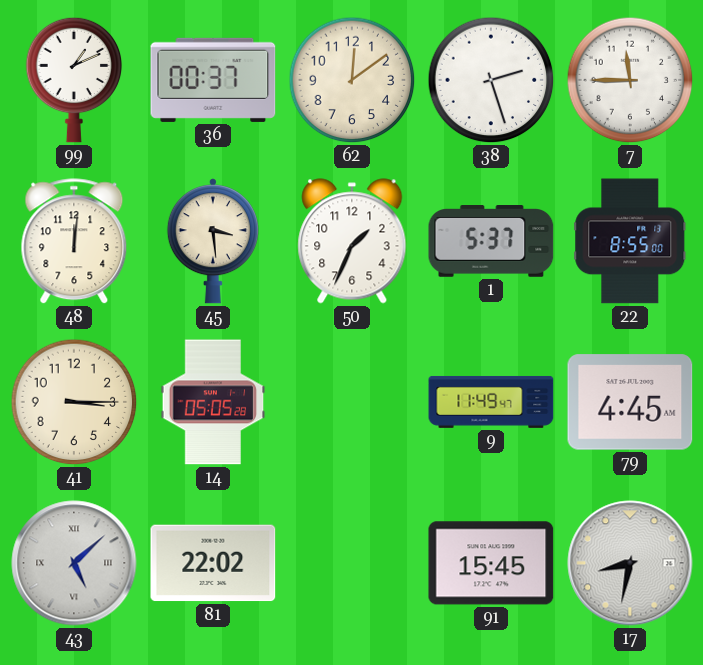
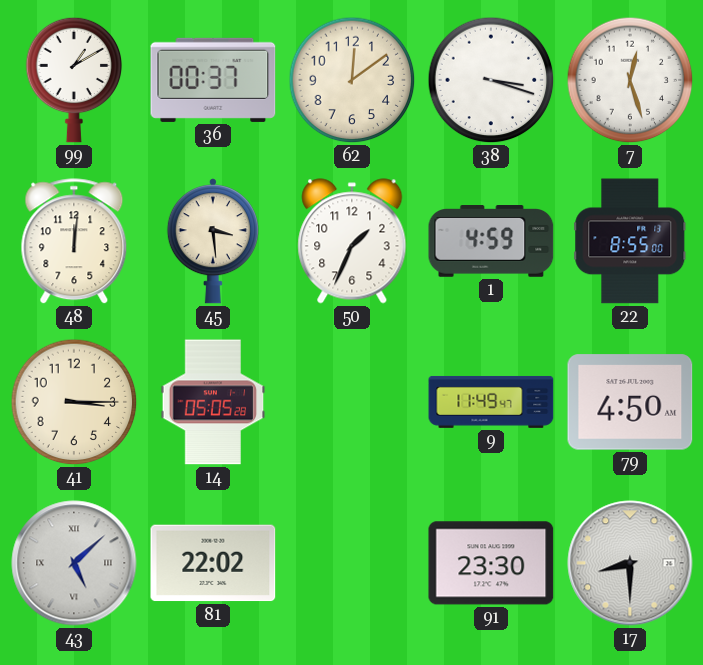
99: 1:11 -> 1:10
38: 2:27 -> 3:18
7: 11:45 -> 12:27
1: 5:37 -> 4:59
79: 4:45 -> 4:50
91: 15:45 -> 23:30
17: 8:32 -> 8:30
